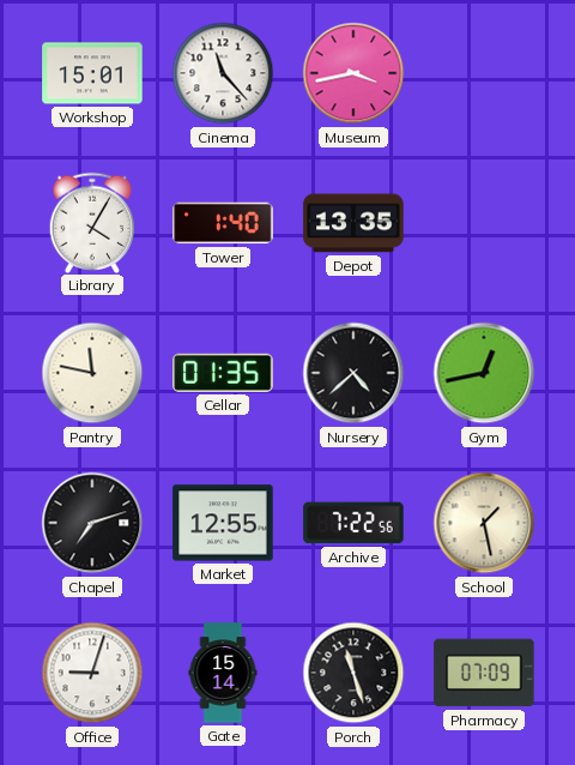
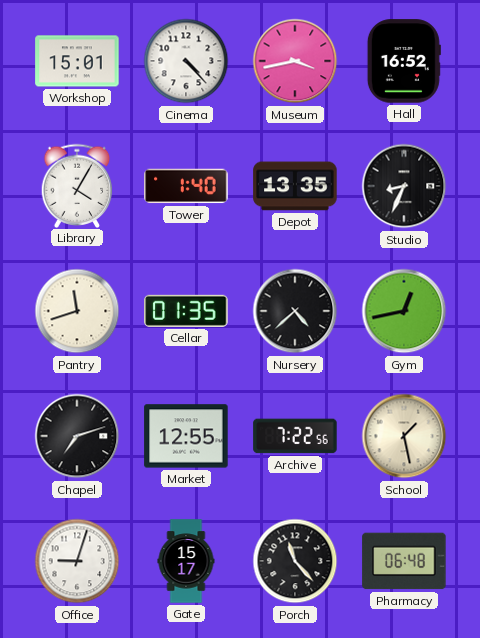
Cinema: 11:23 -> 4:23
Hall: none -> 16:52
Studio: none -> 8:34
Pantry: 11:47 -> 11:42
Gate: 15:14 -> 15:17
Porch: 11:27 -> 11:23
Pharmacy: 07:09 -> 06:48
